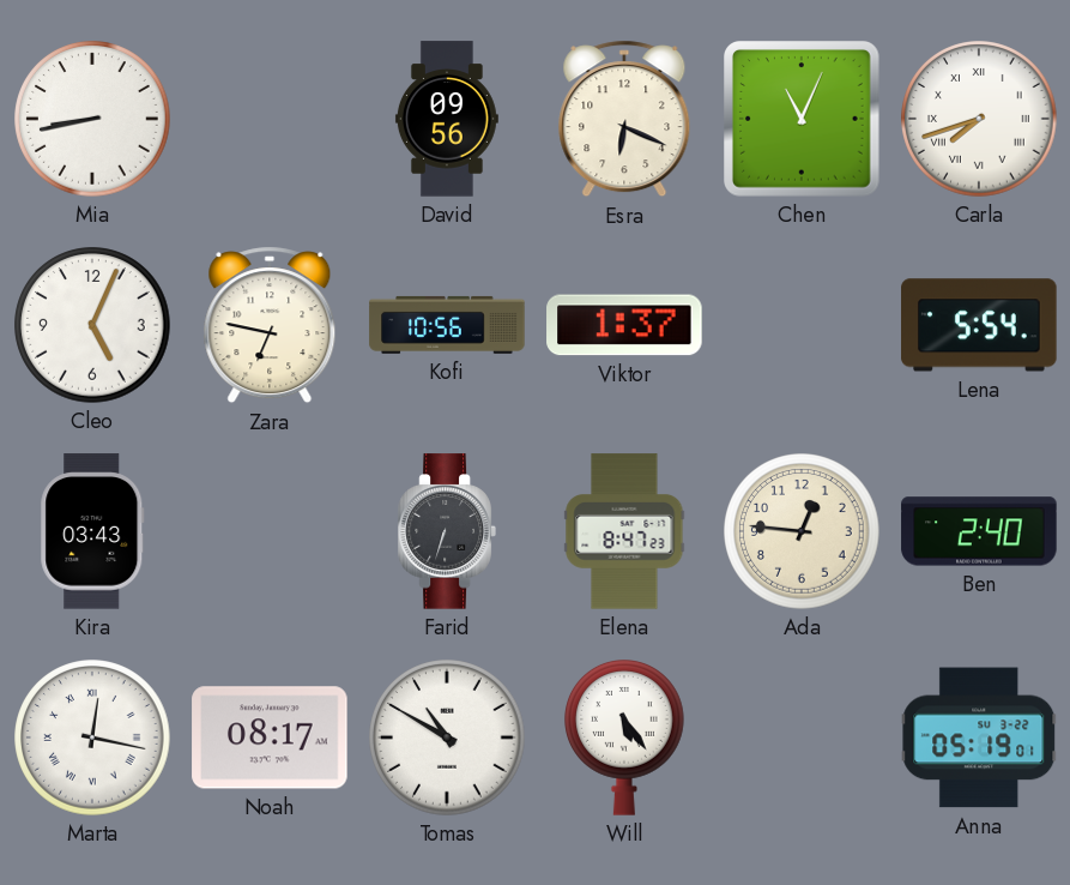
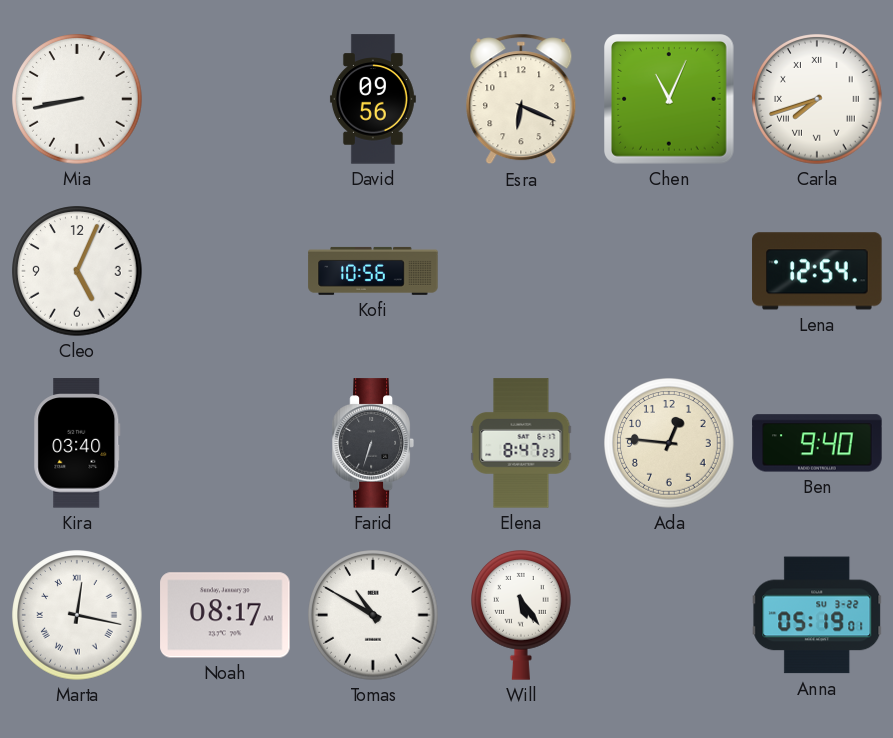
Zara: 6:47 -> none
Viktor: 1:37 -> none
Lena: 5:54 -> 12:54
Kira: 03:43 -> 03:40
Ben: 2:40 -> 9:40
